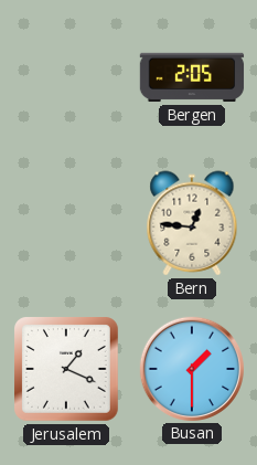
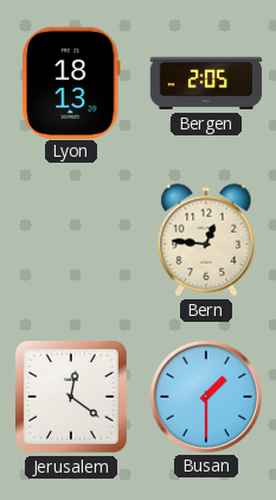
Lyon: none -> 18:13
Jerusalem: 1:19 -> 12:21
